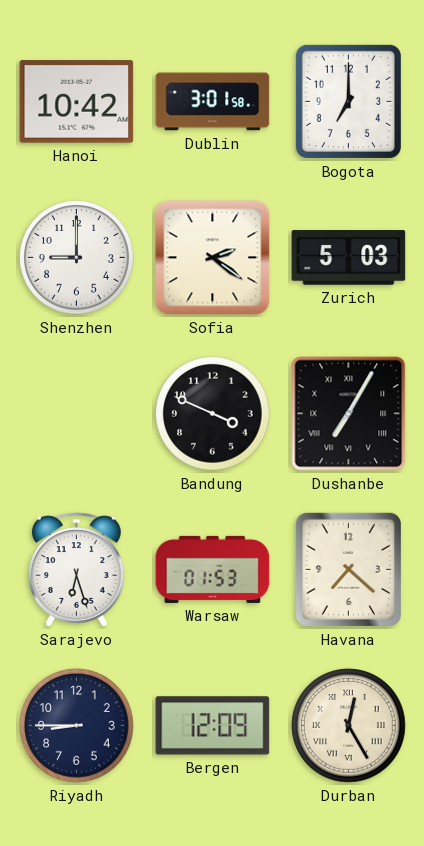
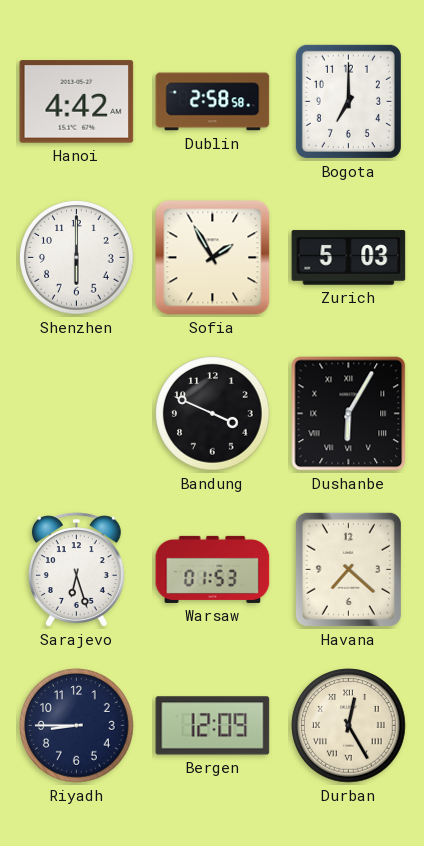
Hanoi: 10:42 -> 4:42
Dublin: 3:01 -> 2:58
Shenzhen: 9:00 -> 6:00
Sofia: 2:21 -> 1:55
Dushanbe: 7:05 -> 6:05
